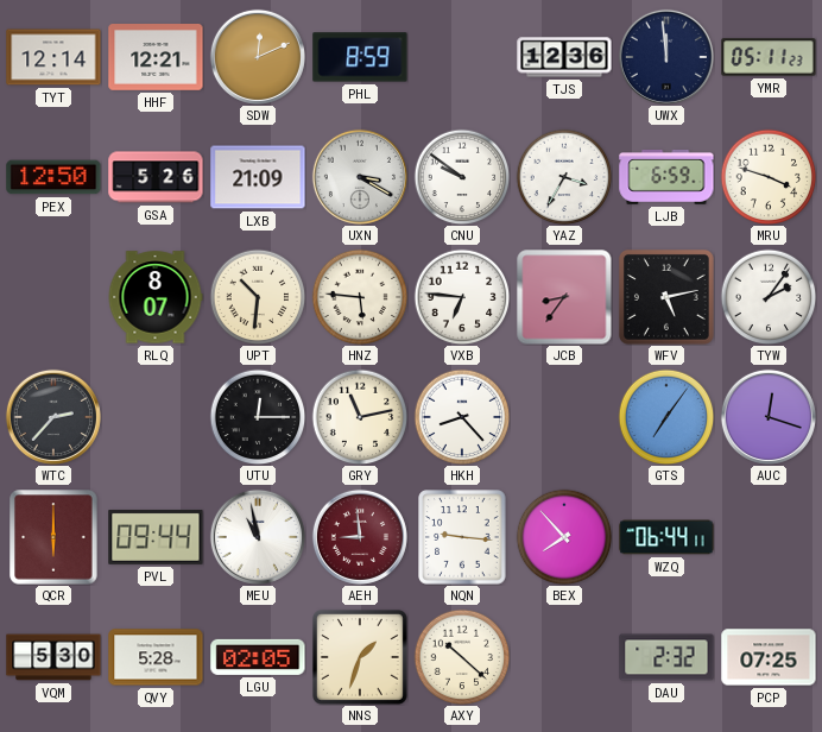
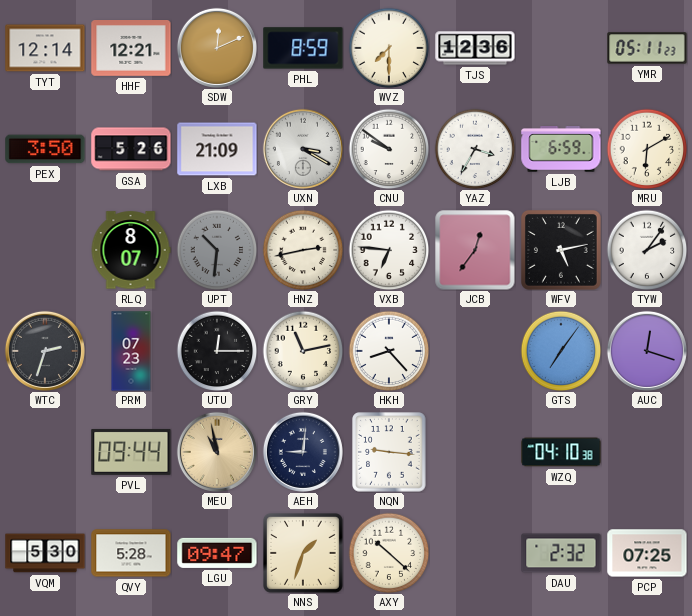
WVZ: none -> 7:30
UWX: 11:59 -> none
PEX: 12:50 -> 3:50
MRU: 3:48 -> 6:10
UPT dial: cream -> grey
HNZ: 5:46 -> 2:43
JCB: 8:36 -> 12:36
WTC: 2:37 -> 2:33
PRM: none -> 07:23
QCR: 6:00 -> none
MEU dial: white -> champagne
AEH: 8:59 -> 9:01
AEH dial: burgundy -> navy
BEX: 7:53 -> none
WZQ: 06:44 -> 04:10
LGU: 02:05 -> 09:47
